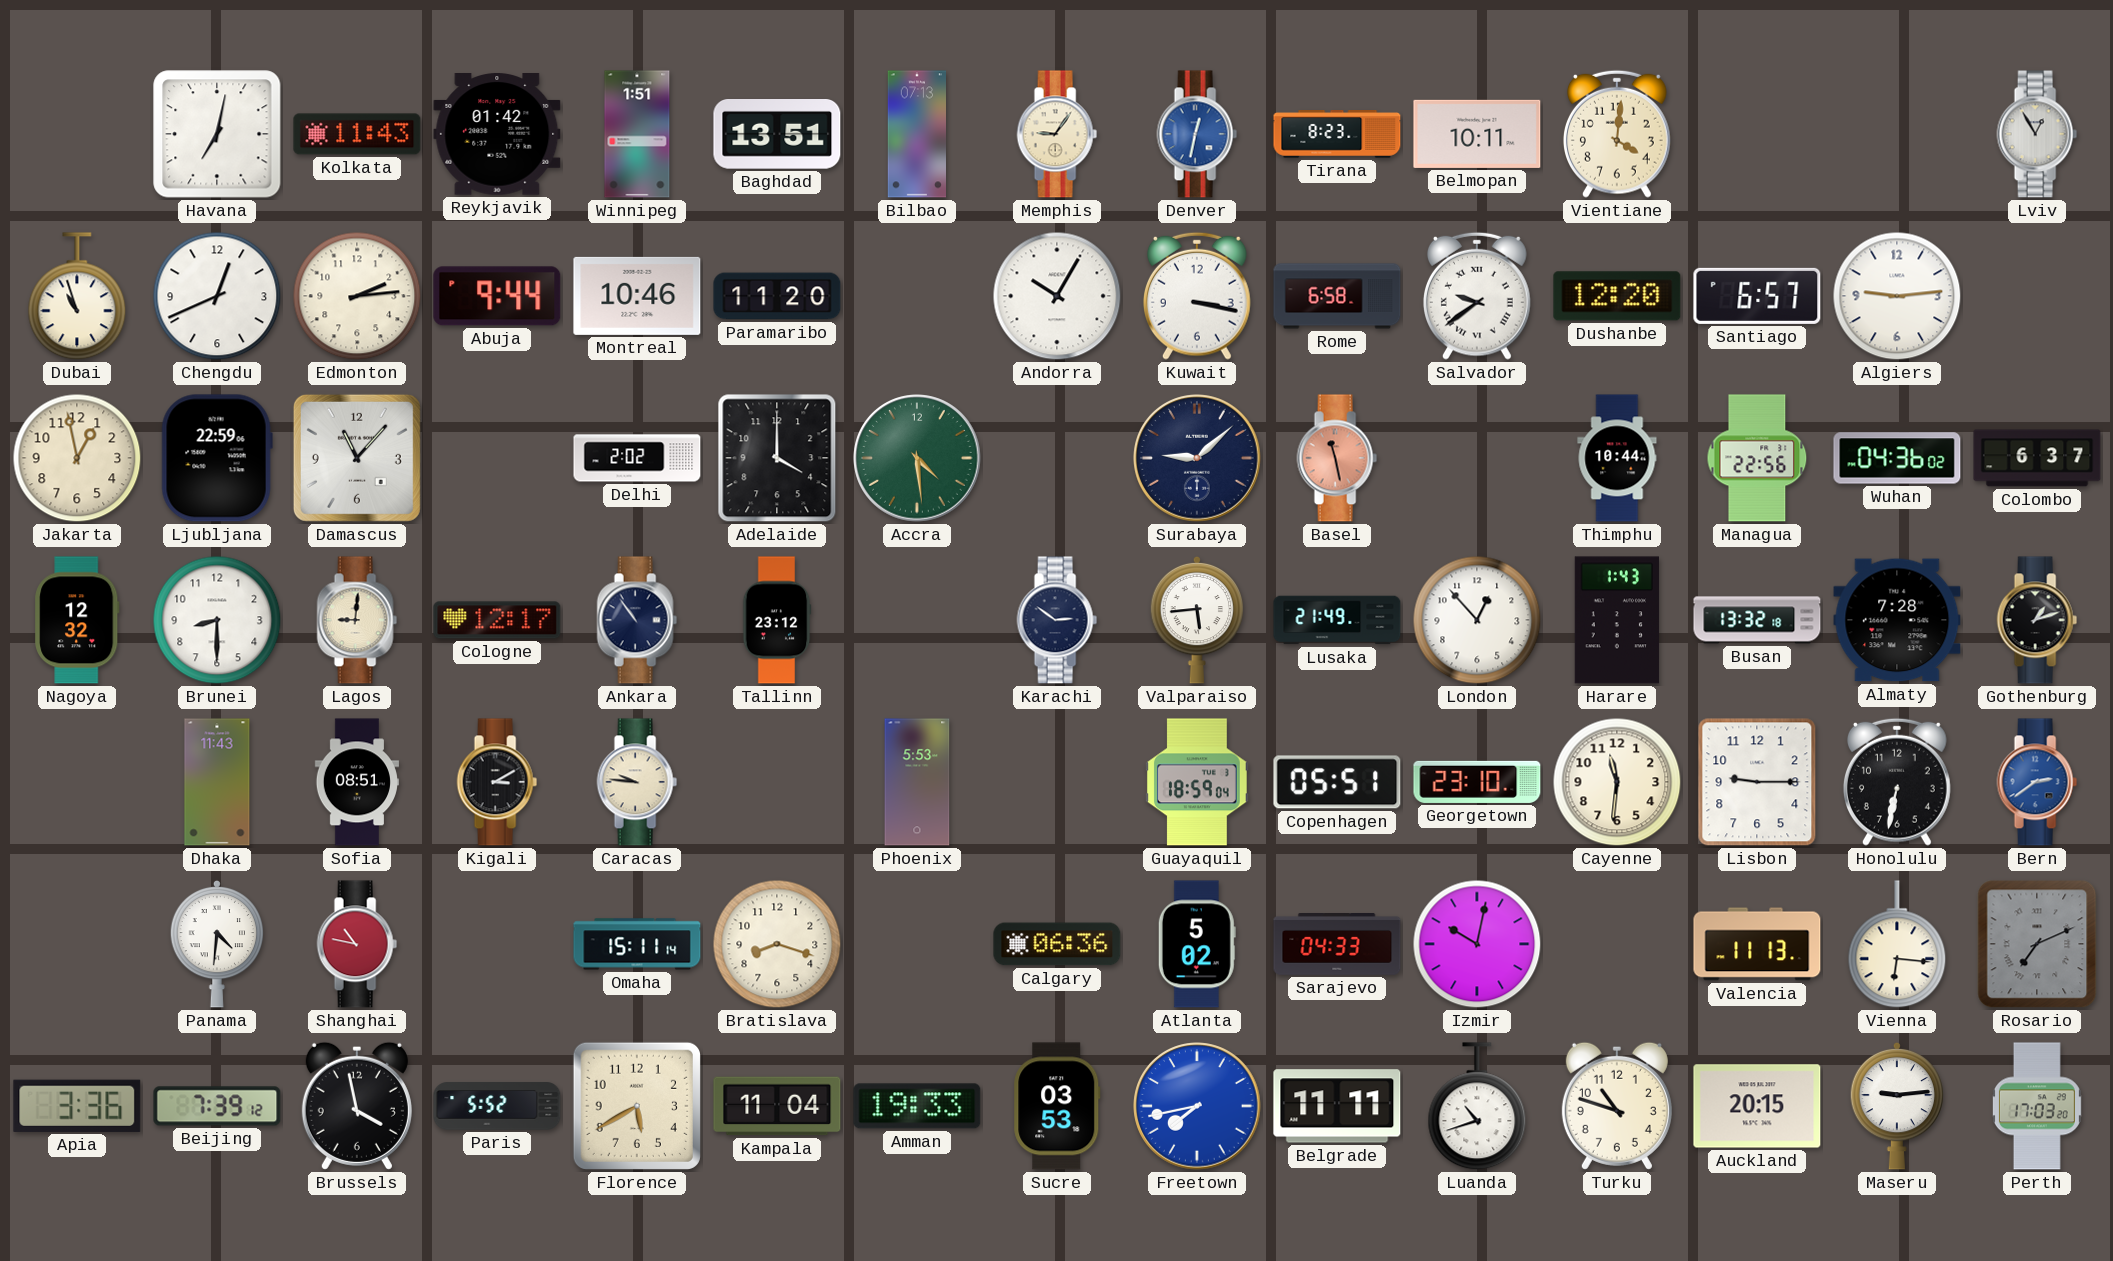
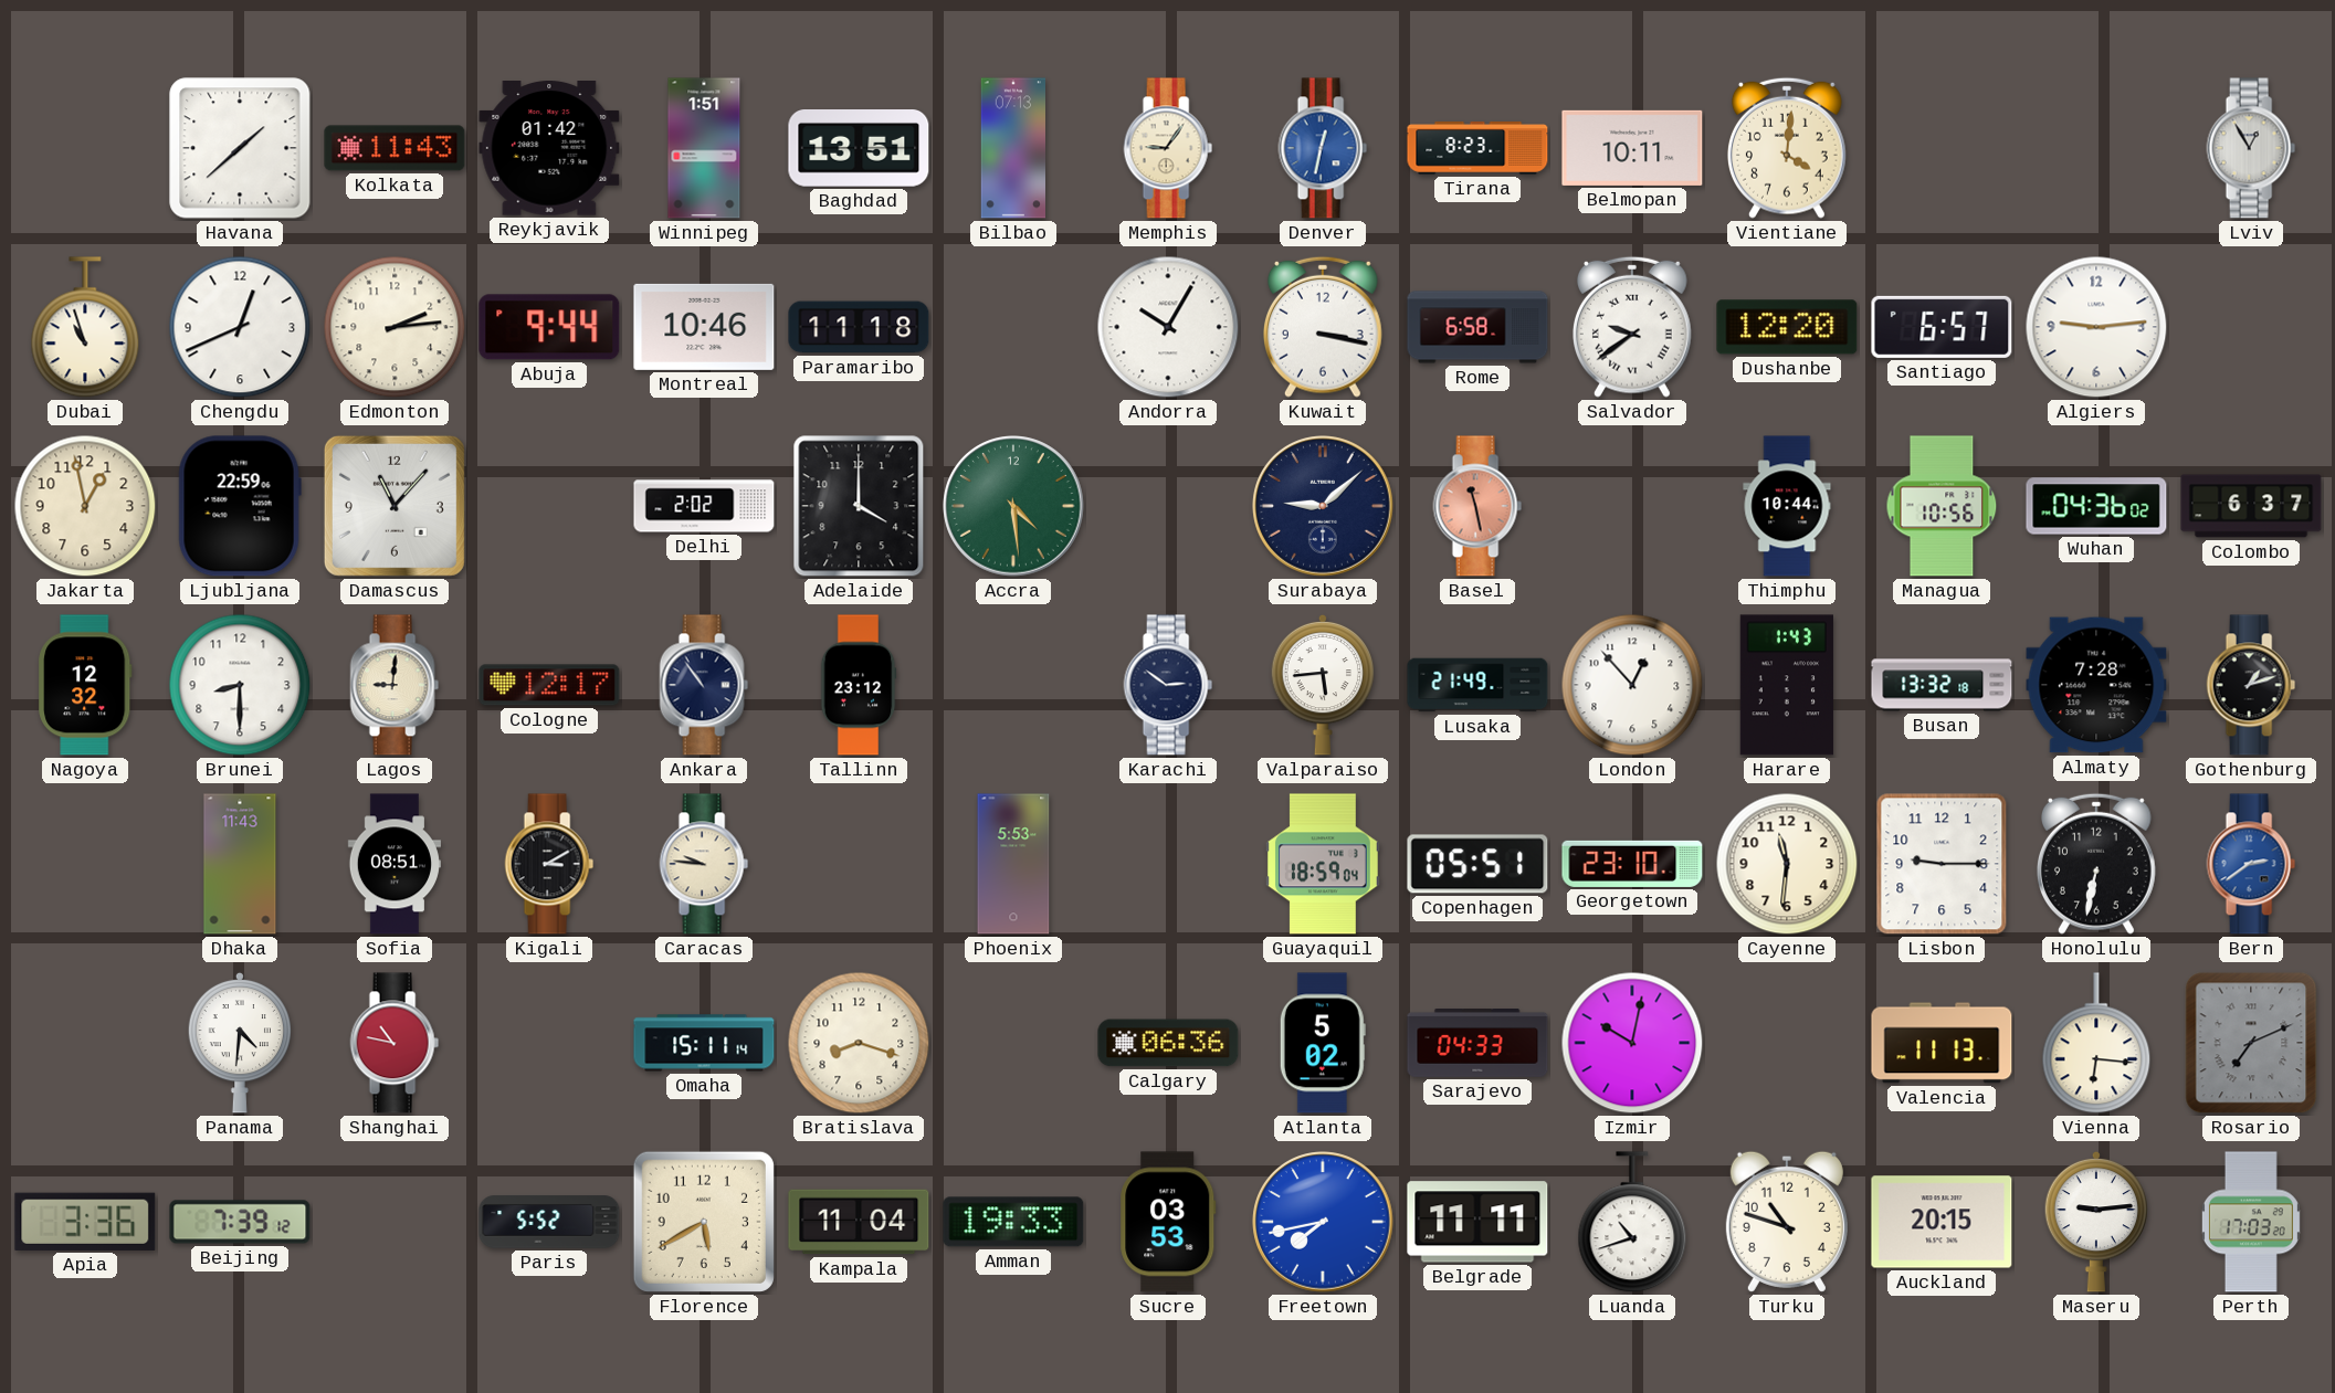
Havana: 7:02 -> 1:38
Paramaribo: 11:20 -> 11:18
Managua: 22:56 -> 10:56
Brussels: 3:58 -> none
